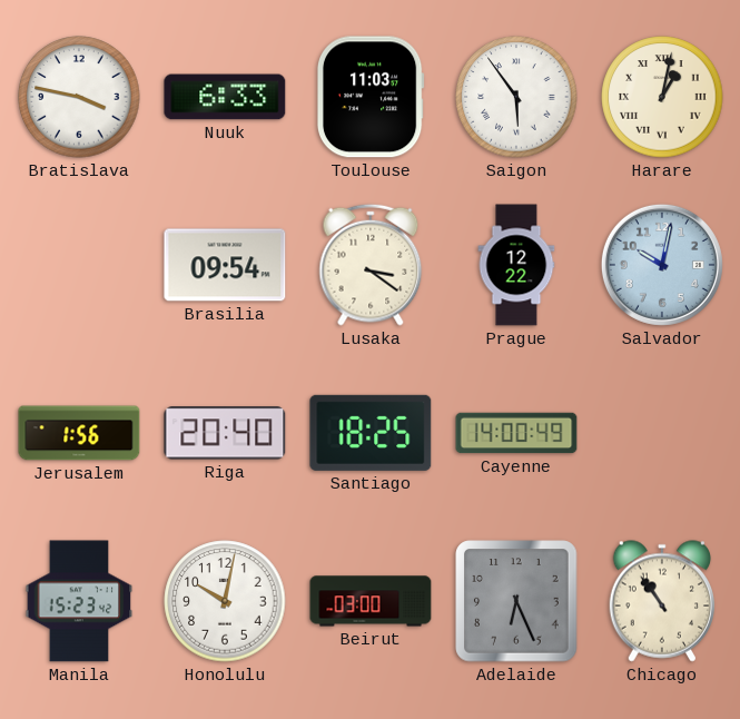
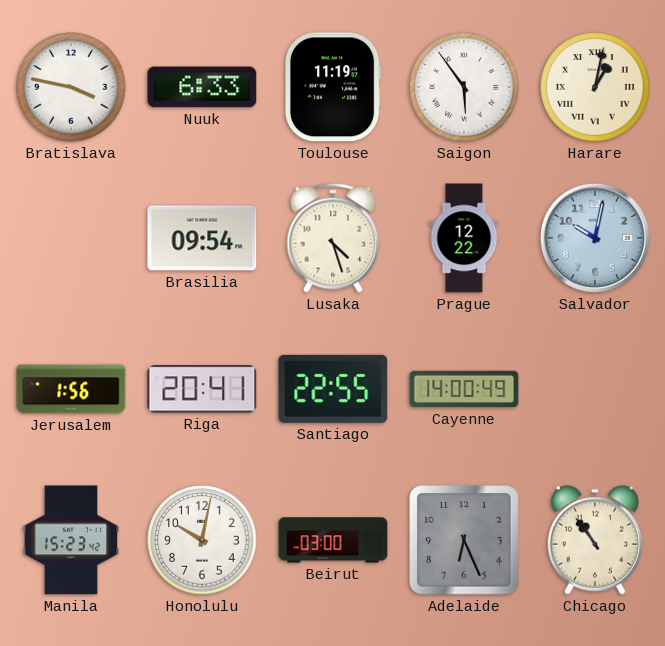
Toulouse: 11:03 -> 11:19
Lusaka: 3:21 -> 4:27
Riga: 20:40 -> 20:41
Santiago: 18:25 -> 22:55
